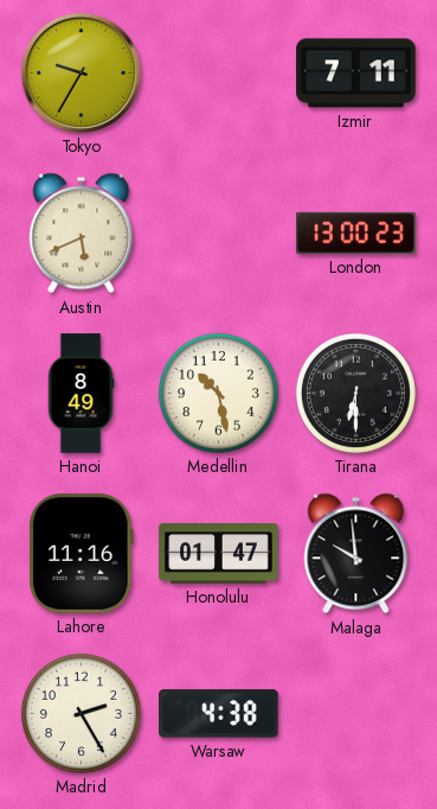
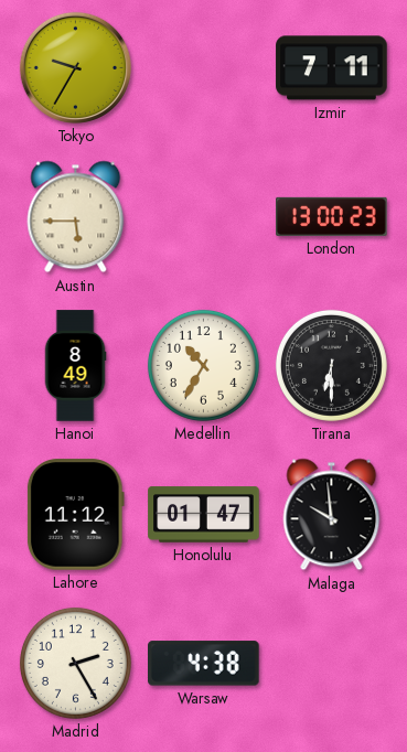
Austin: 5:41 -> 5:45
Medellin: 10:28 -> 10:35
Lahore: 11:16 -> 11:12
